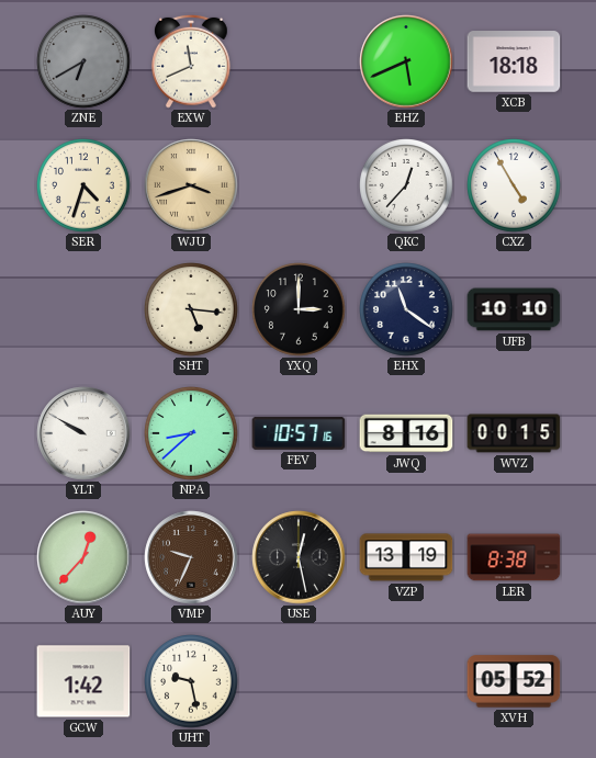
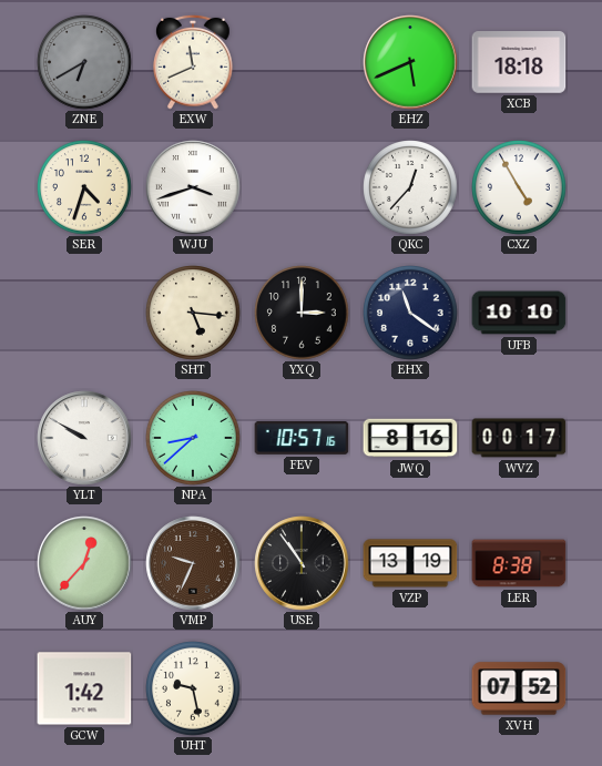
WJU dial: champagne -> white
WVZ: 00:15 -> 00:17
USE: 12:28 -> 10:54
XVH: 05:52 -> 07:52
